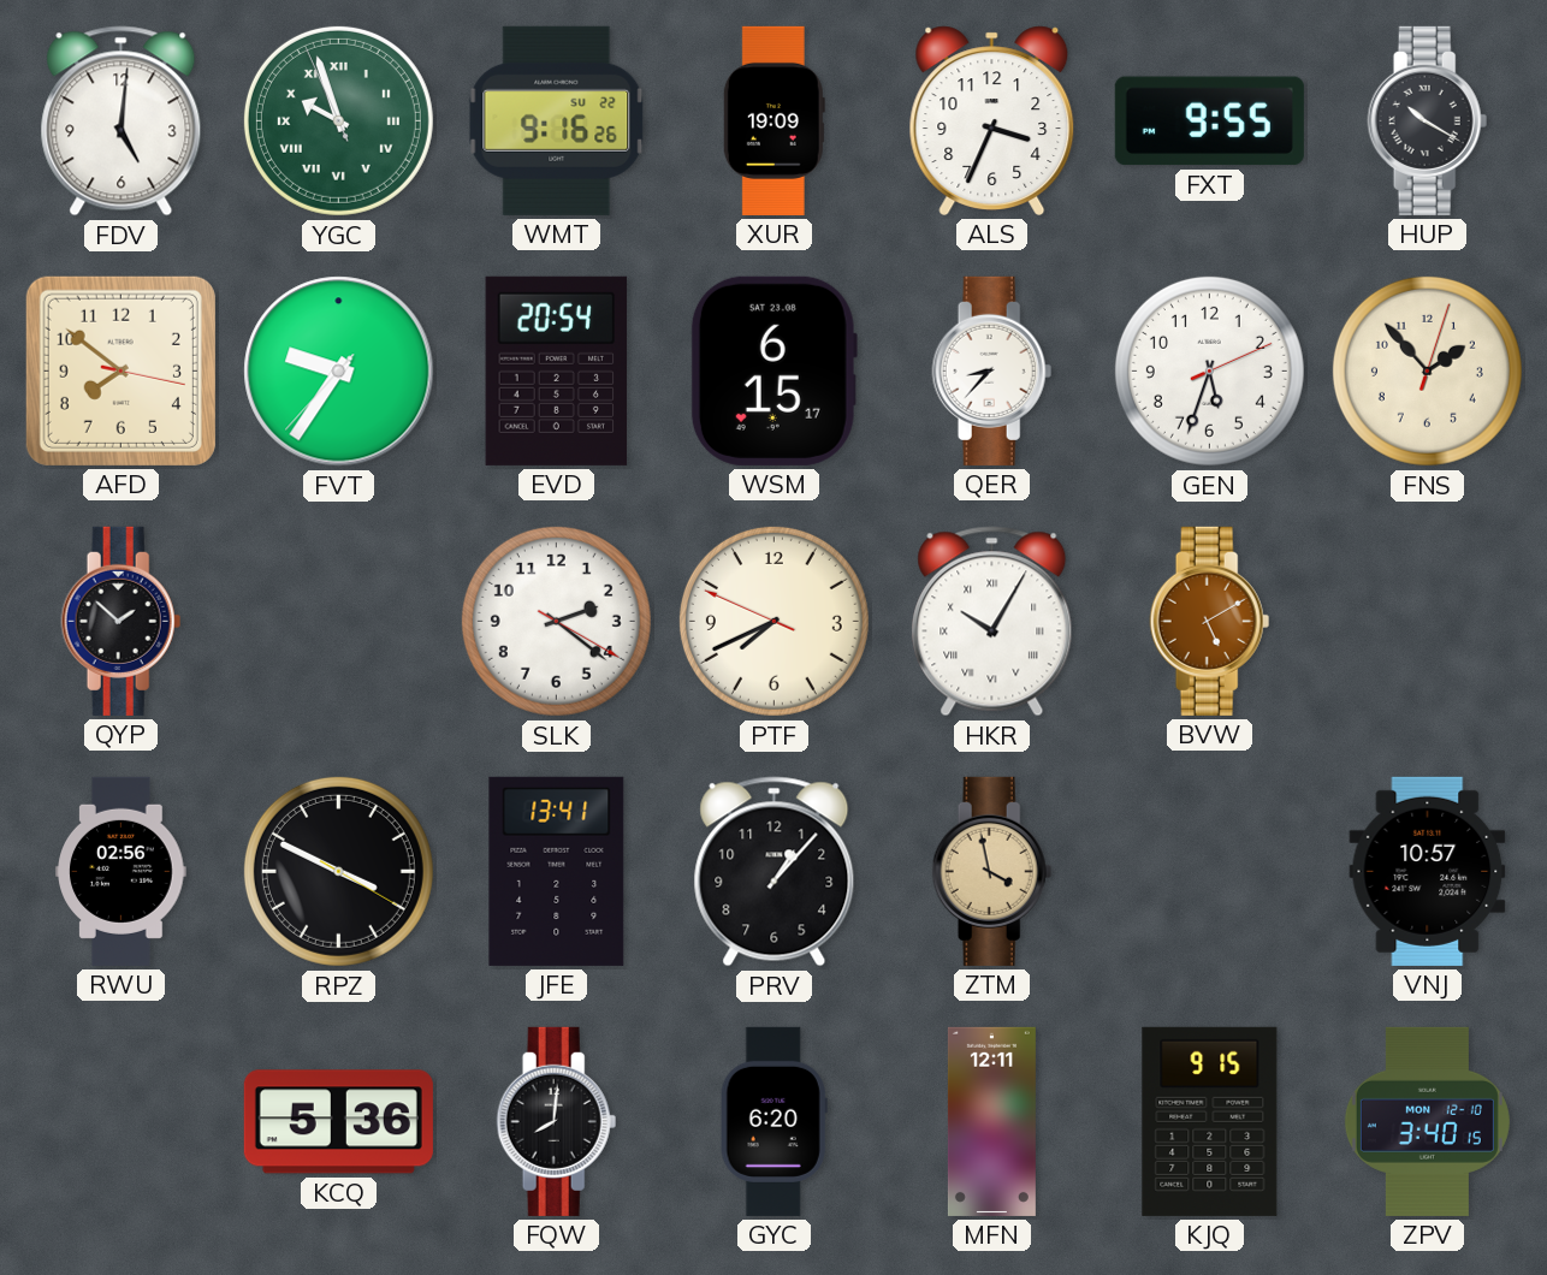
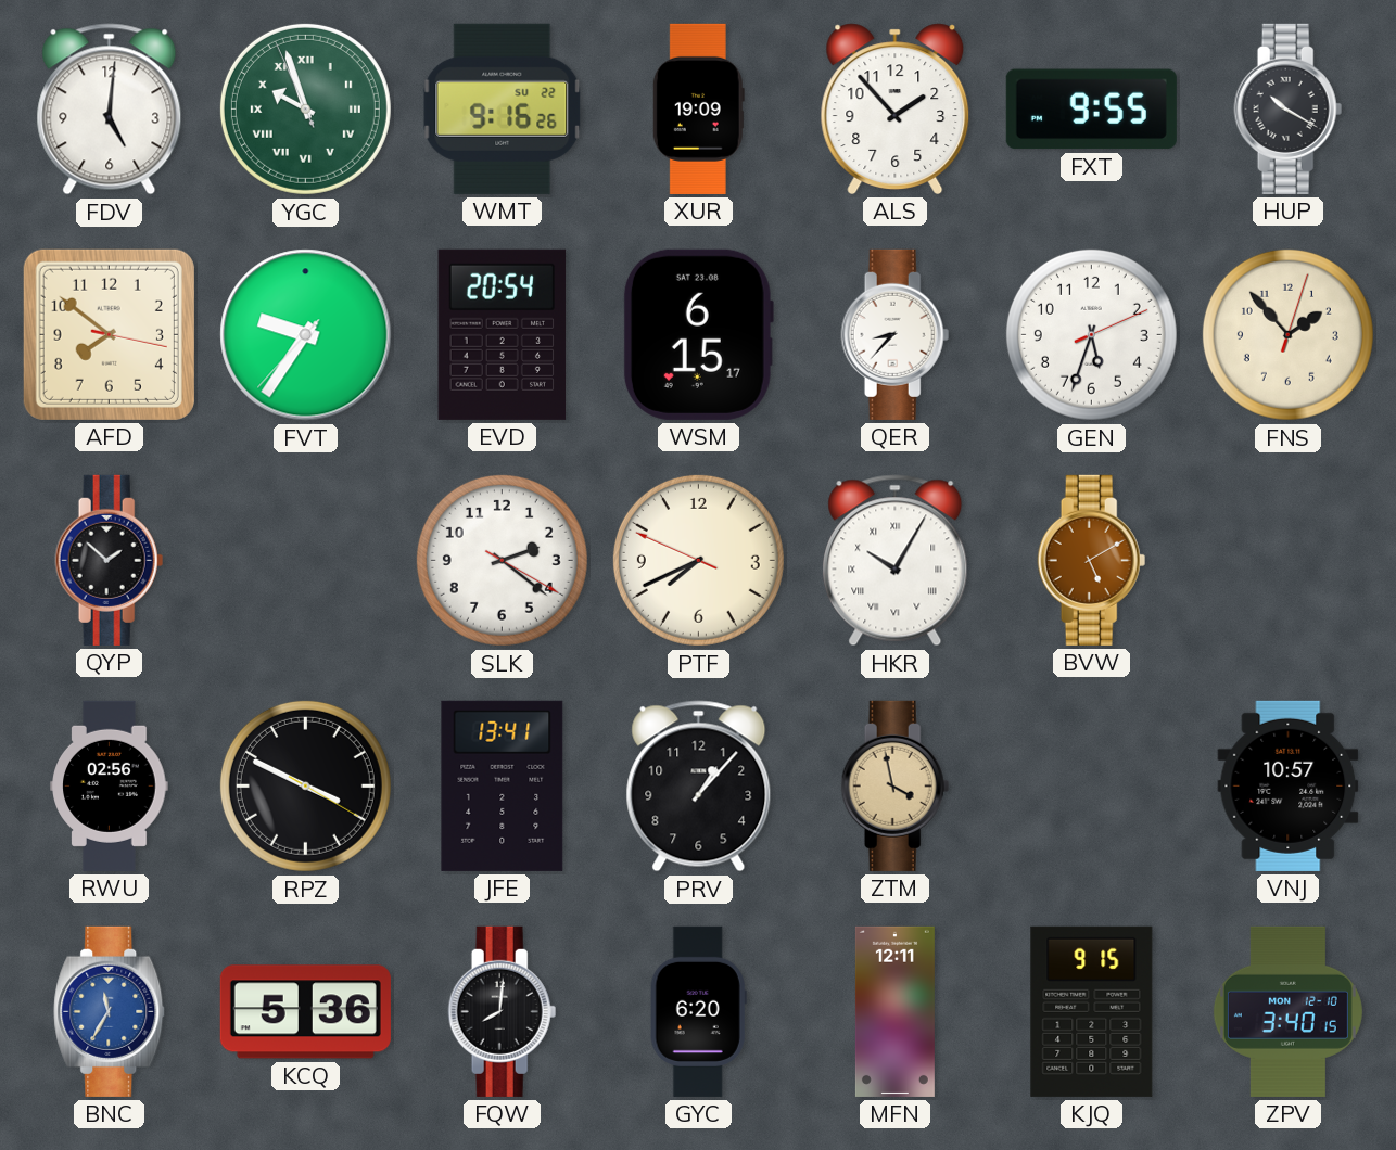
ALS: 3:34 -> 1:53
BNC: none -> 11:35
